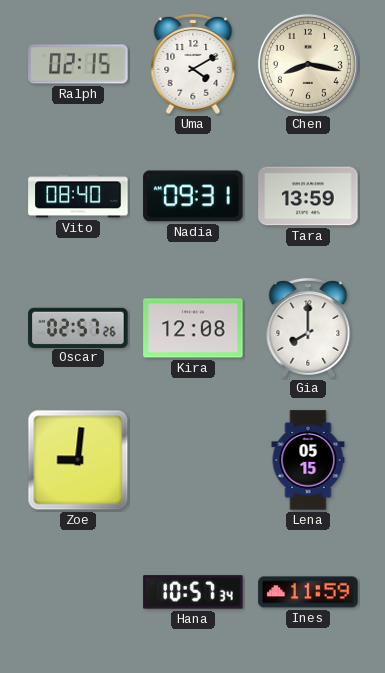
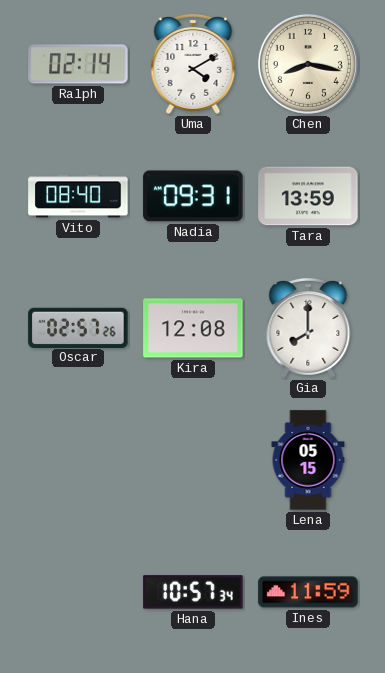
Ralph: 02:15 -> 02:14
Zoe: 9:01 -> none
